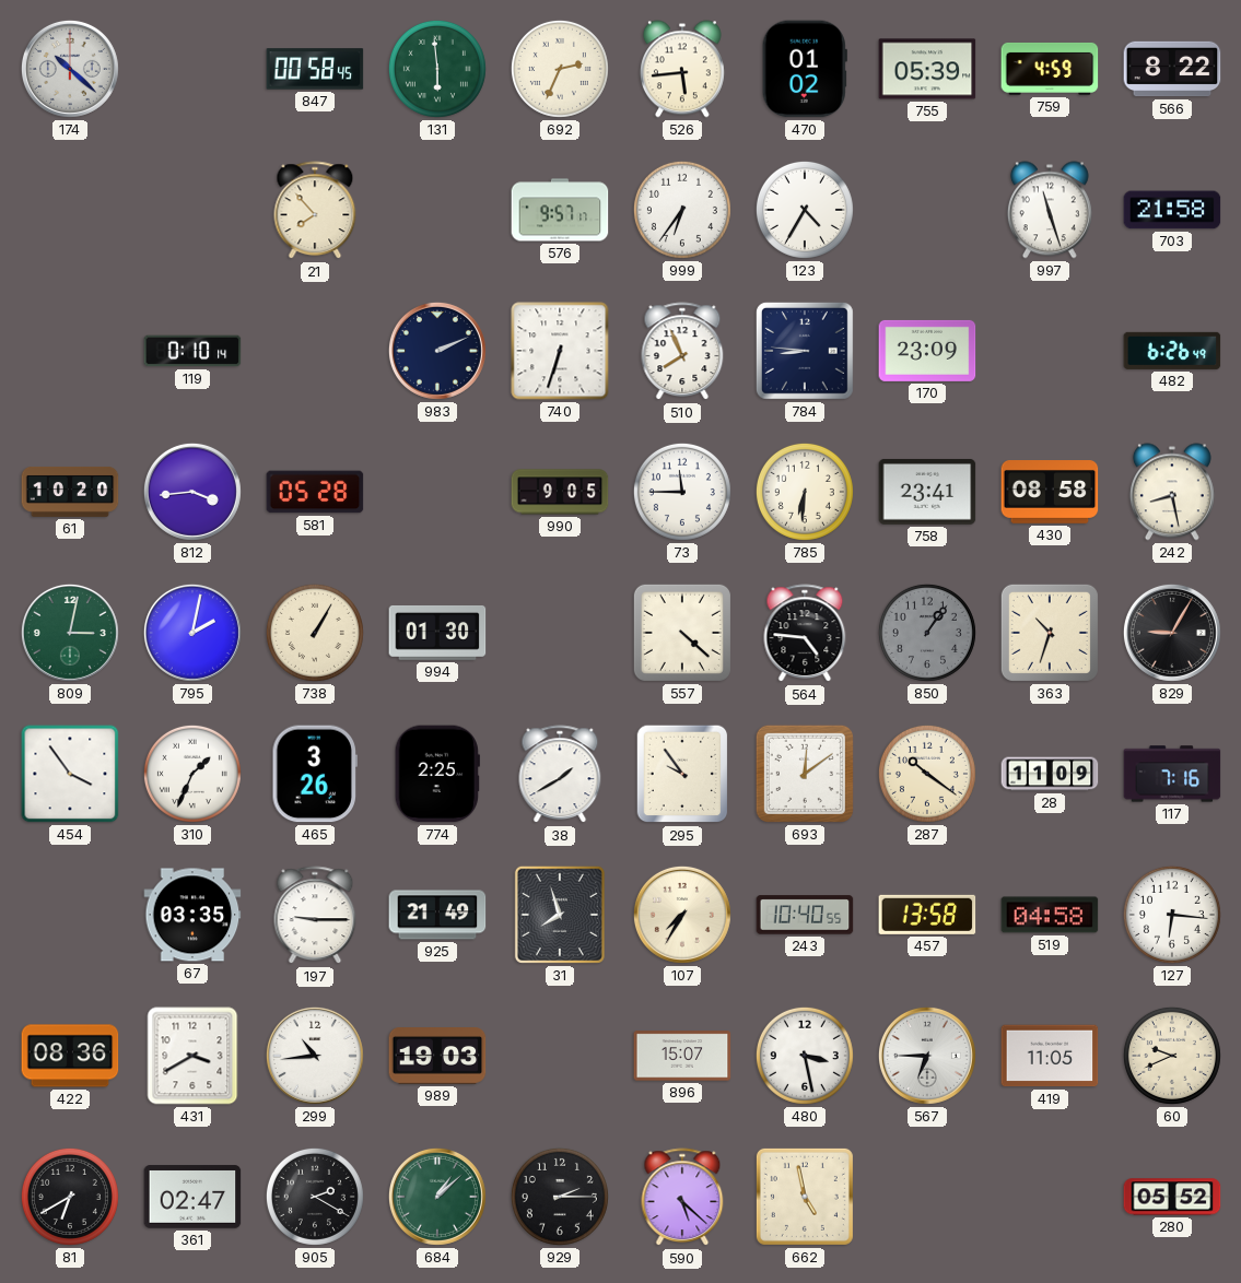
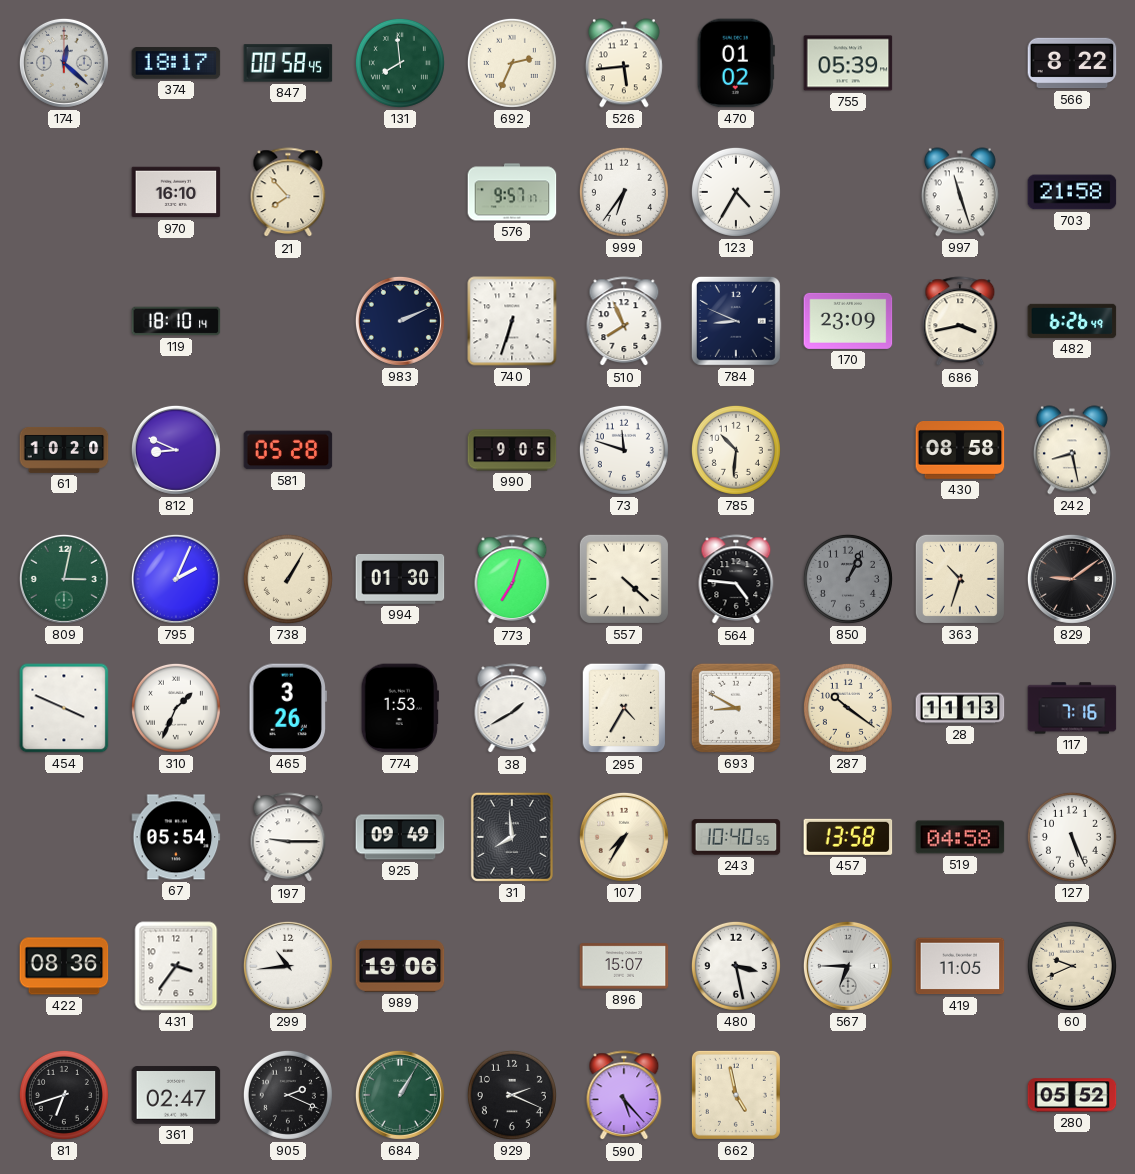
174: 10:22 -> 12:22
374: none -> 18:17
131: 5:59 -> 7:59
759: 4:59 -> none
970: none -> 16:10
119: 0:10 -> 18:10
784: 8:46 -> 8:49
686: none -> 3:43
812: 3:44 -> 8:49
73: 11:45 -> 11:48
785: 6:31 -> 10:31
758: 23:41 -> none
795: 2:02 -> 2:04
773: none -> 7:03
850: 1:06 -> 1:04
829: 9:05 -> 9:09
454: 3:54 -> 3:49
774: 2:25 -> 1:53
295: 9:54 -> 4:35
693: 12:09 -> 8:50
28: 11:09 -> 11:13
67: 03:35 -> 05:54
925: 21:49 -> 09:49
31: 7:57 -> 7:59
127: 6:16 -> 5:26
431: 3:40 -> 3:36
989: 19:03 -> 19:06
81: 6:40 -> 6:42
905: 2:20 -> 2:19
684: 1:08 -> 1:05
929: 2:15 -> 2:19
590: 5:22 -> 5:23
